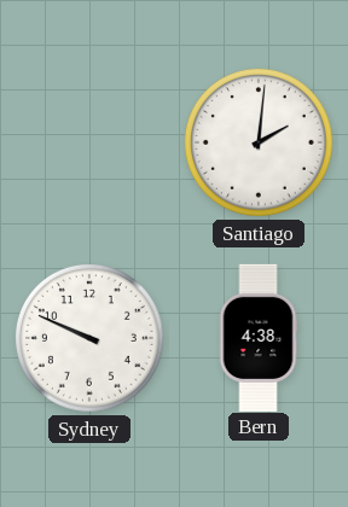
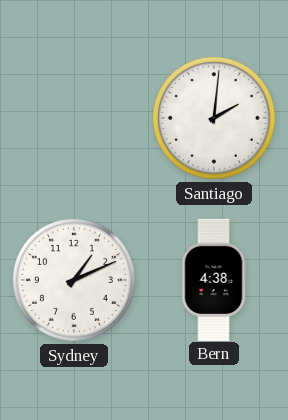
Sydney: 9:49 -> 1:11
